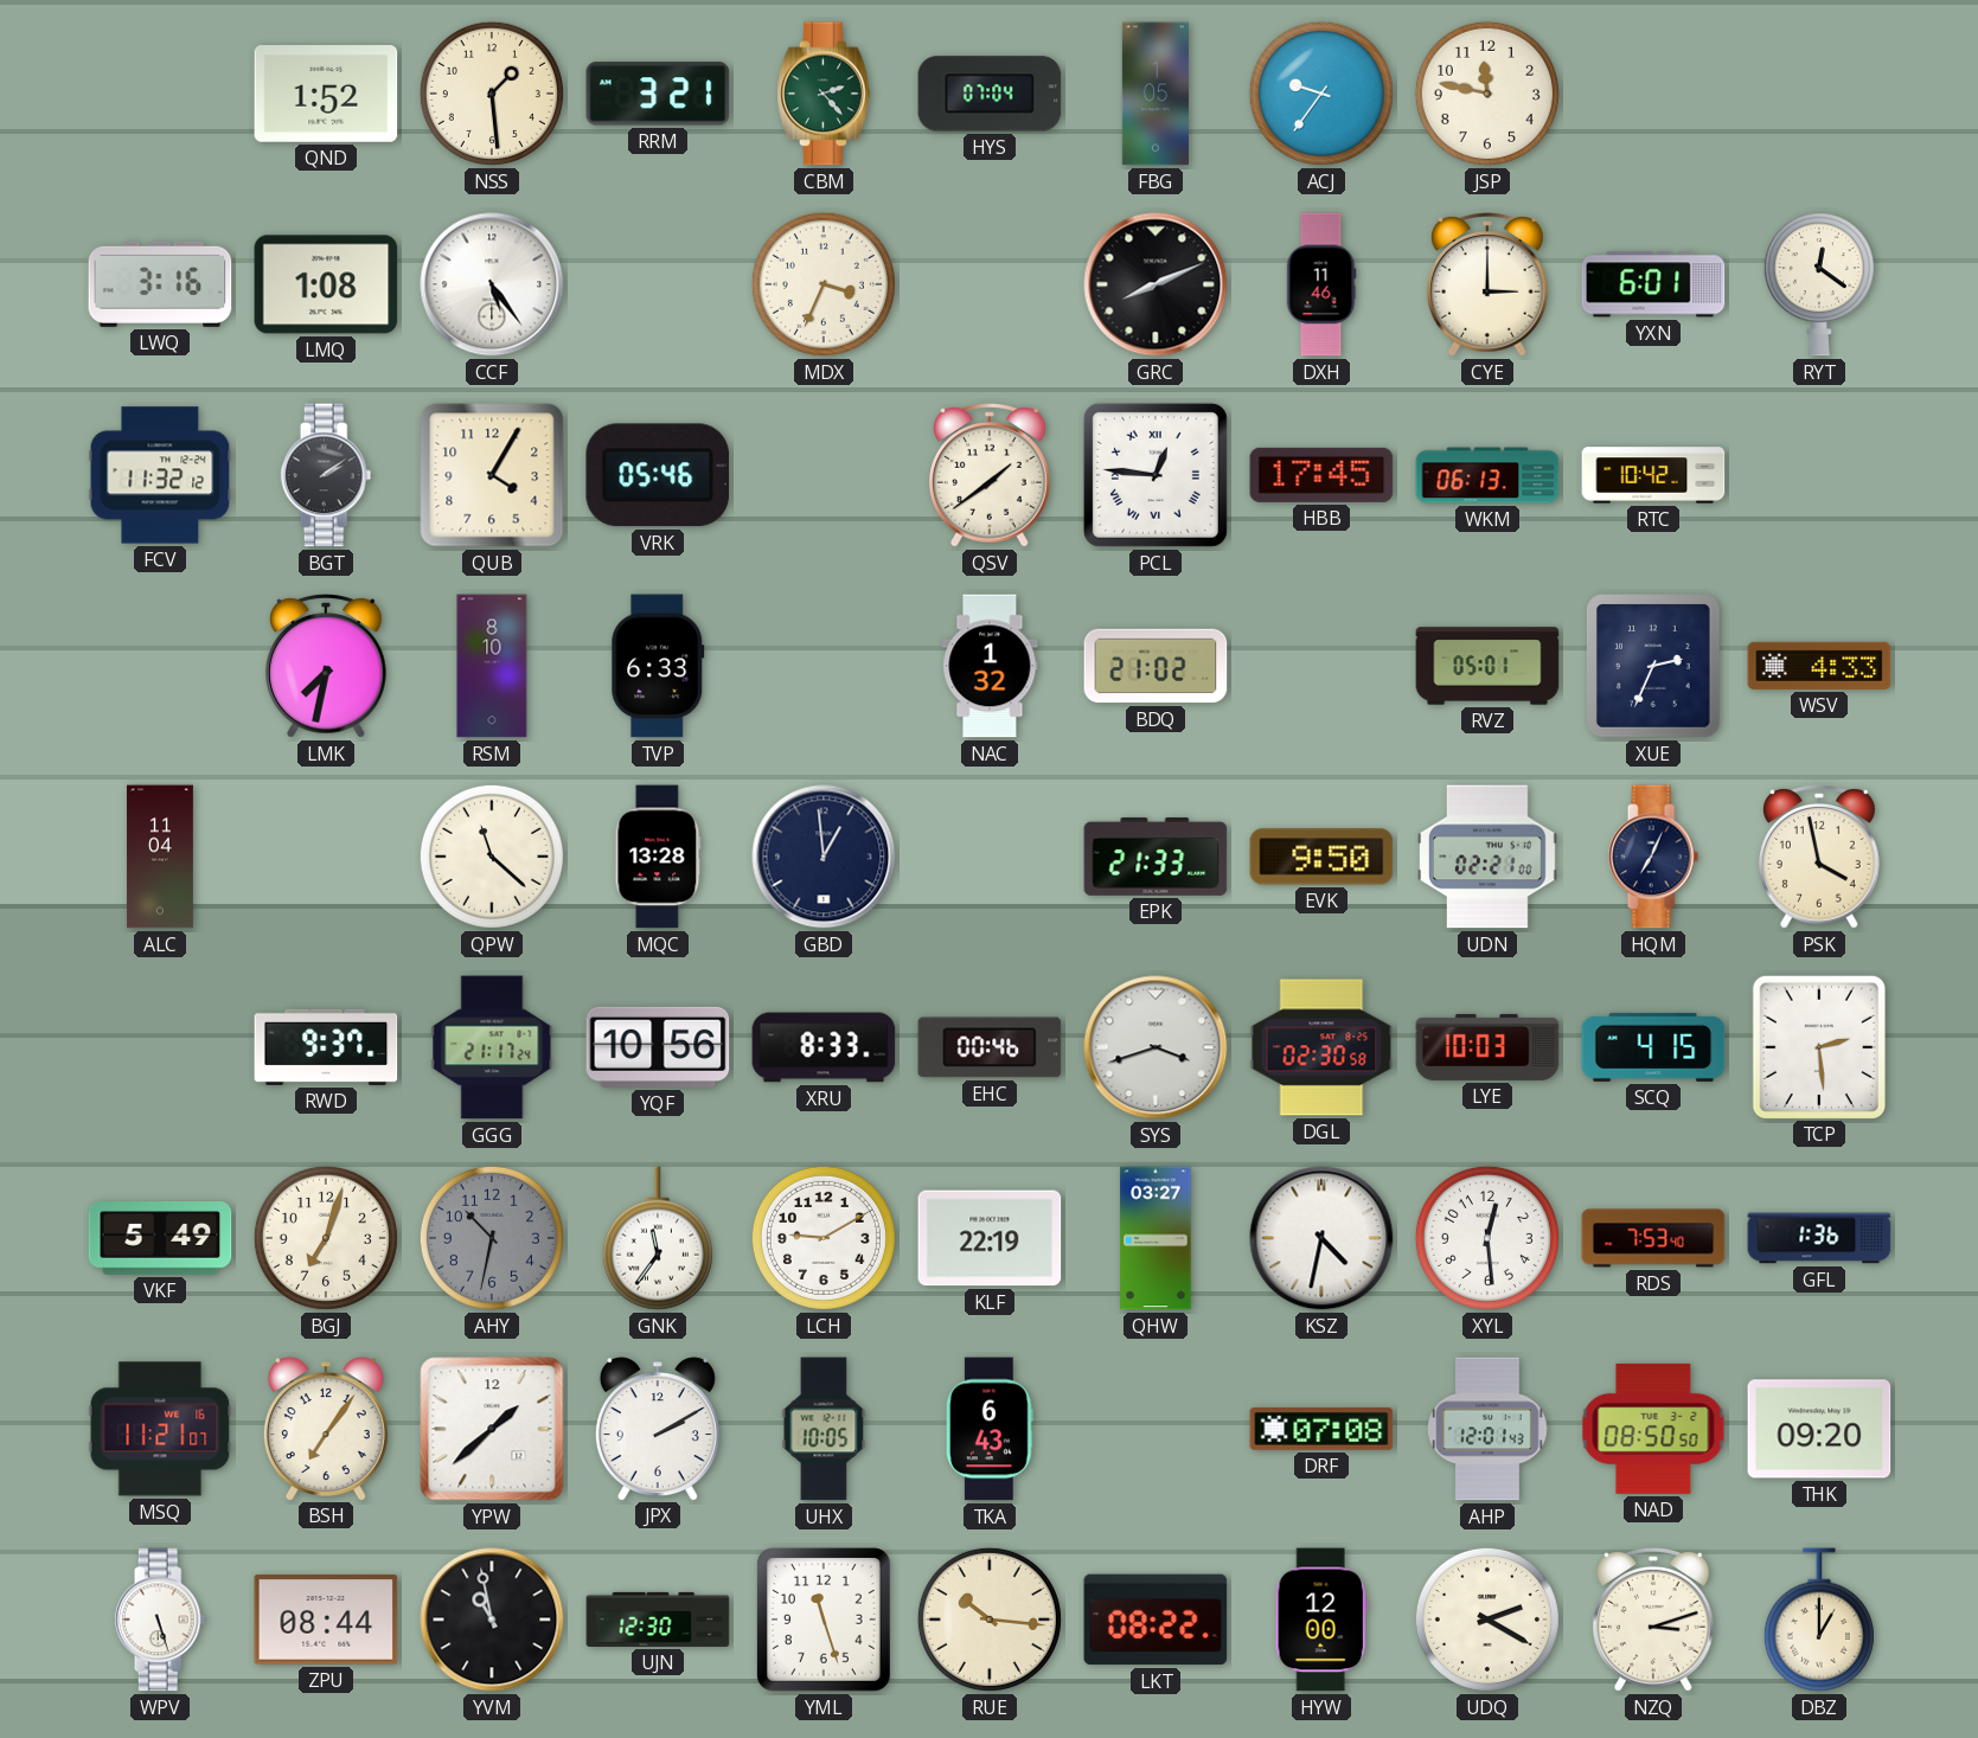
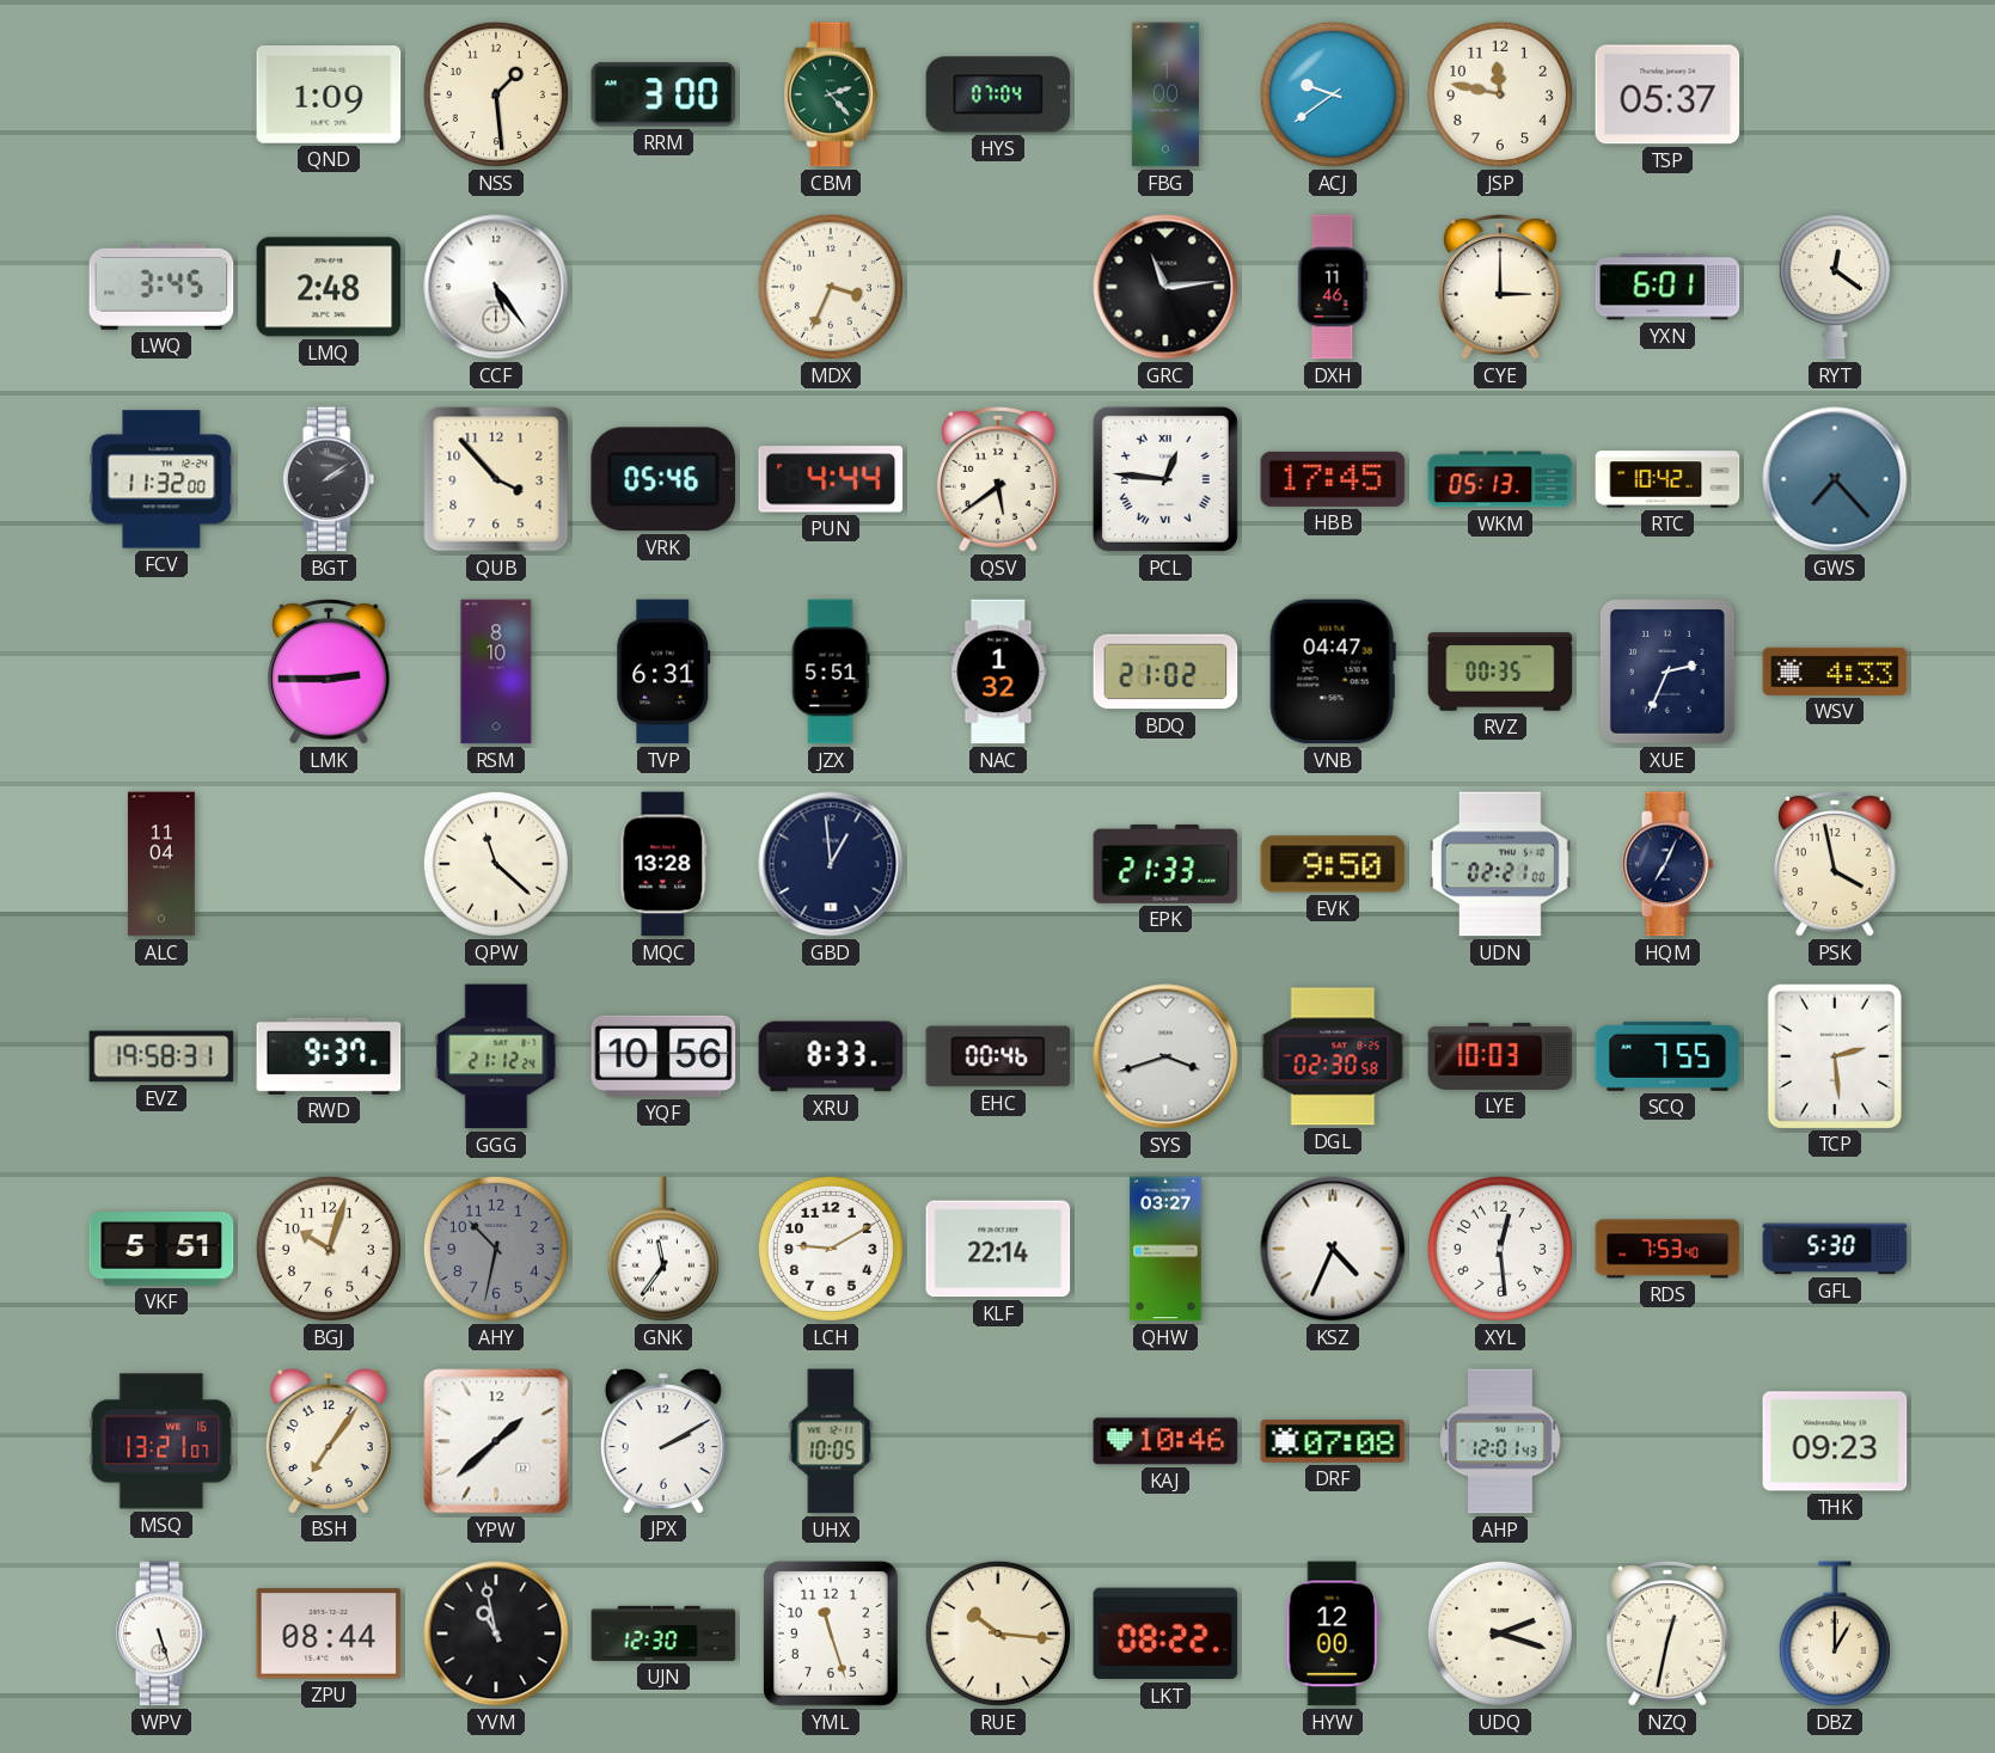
QND: 1:52 -> 1:09
RRM: 3:21 -> 3:00
FBG: 1:05 -> 1:00
ACJ: 9:36 -> 9:39
TSP: none -> 05:37
LWQ: 3:16 -> 3:45
LMQ: 1:08 -> 2:48
GRC: 8:11 -> 11:14
FCV: 11:32:12 -> 11:32:00
QUB: 4:05 -> 3:53
PUN: none -> 4:44
QSV: 1:39 -> 5:39
WKM: 06:13 -> 05:13
GWS: none -> 7:23
LMK: 7:32 -> 2:45
TVP: 6:33 -> 6:31
JZX: none -> 5:51
VNB: none -> 04:47
RVZ: 05:01 -> 00:35
EVZ: none -> 19:58
GGG: 21:17 -> 21:12
SCQ: 4:15 -> 7:55
VKF: 5:49 -> 5:51
BGJ: 7:03 -> 10:03
KLF: 22:19 -> 22:14
KSZ: 4:32 -> 4:34
GFL: 1:36 -> 5:30
MSQ: 11:21 -> 13:21
TKA: 6:43 -> none
KAJ: none -> 10:46
NAD: 08:50 -> none
THK: 09:20 -> 09:23
UDQ: 2:20 -> 2:18
NZQ: 3:12 -> 12:32
